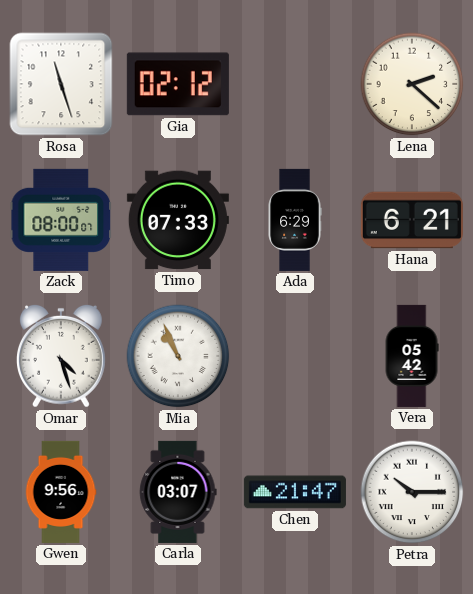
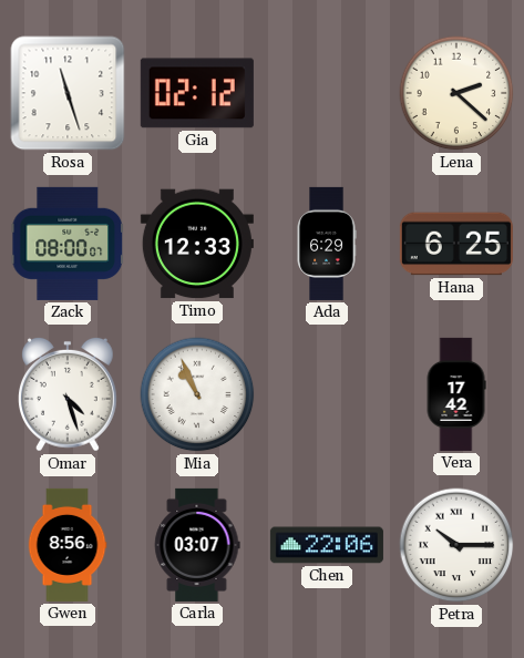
Timo: 07:33 -> 12:33
Hana: 6:21 -> 6:25
Vera: 05:42 -> 17:42
Gwen: 9:56 -> 8:56
Chen: 21:47 -> 22:06
